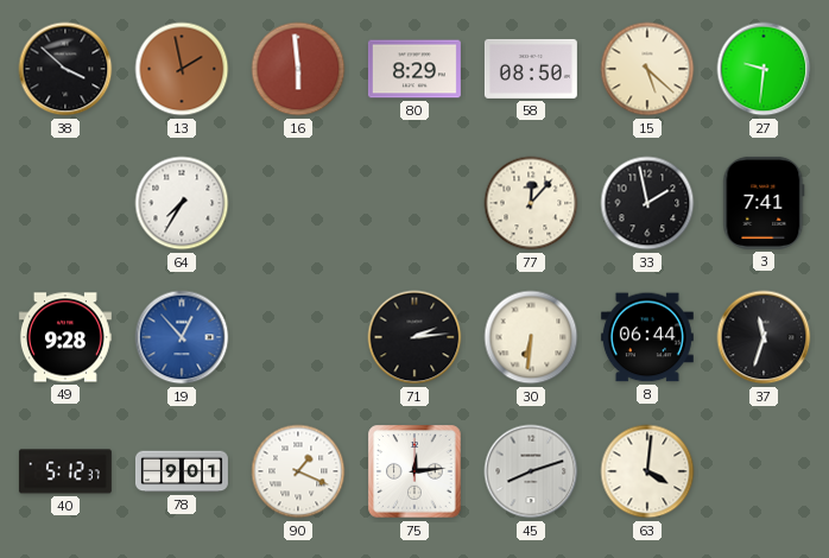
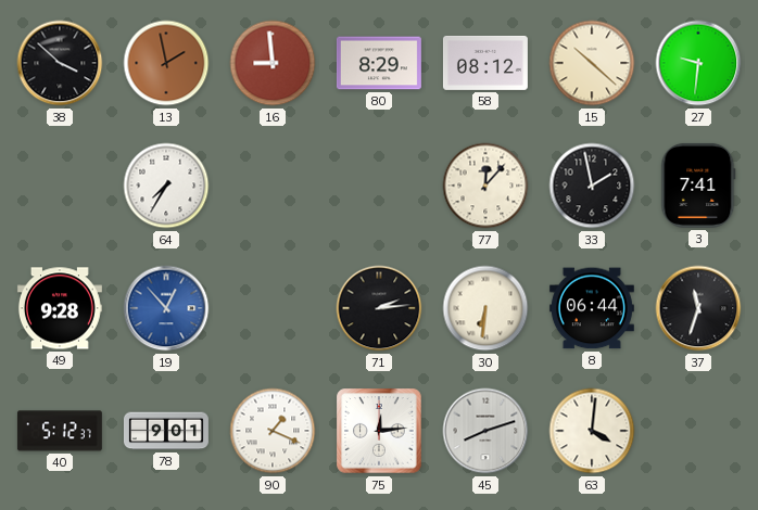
16: 5:59 -> 8:59
58: 08:50 -> 08:12
15: 5:22 -> 10:22
